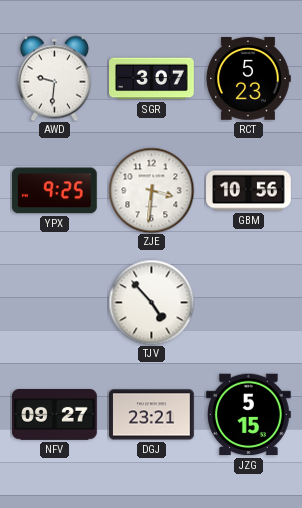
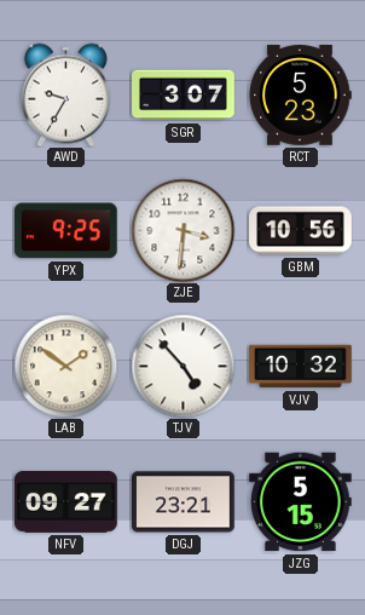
AWD: 9:31 -> 9:35
LAB: none -> 1:51
VJV: none -> 10:32
